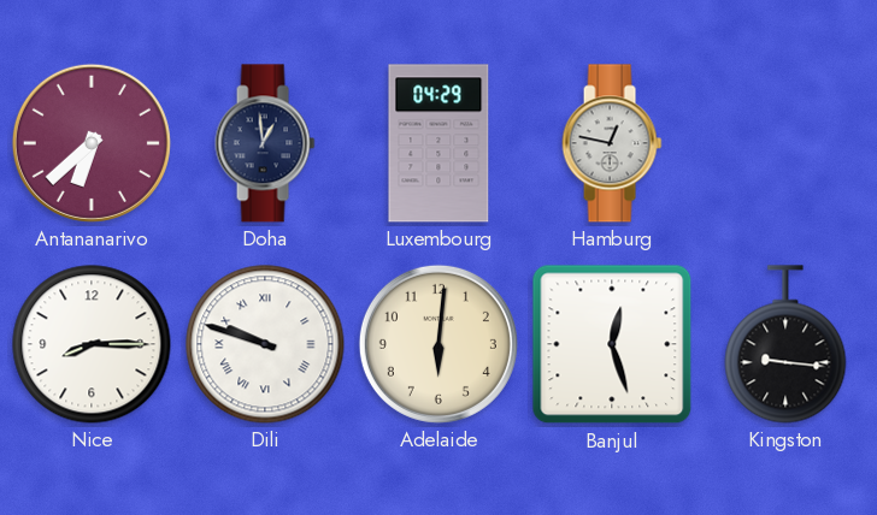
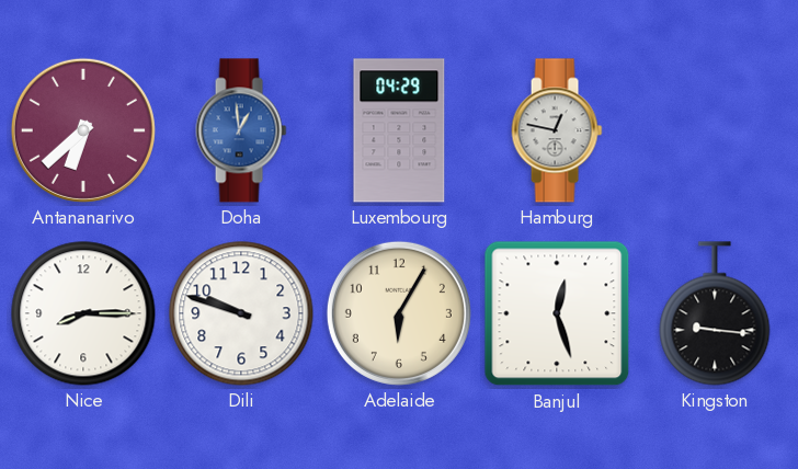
Doha dial: navy -> blue
Dili numerals: Roman -> Arabic
Adelaide: 6:01 -> 6:05
